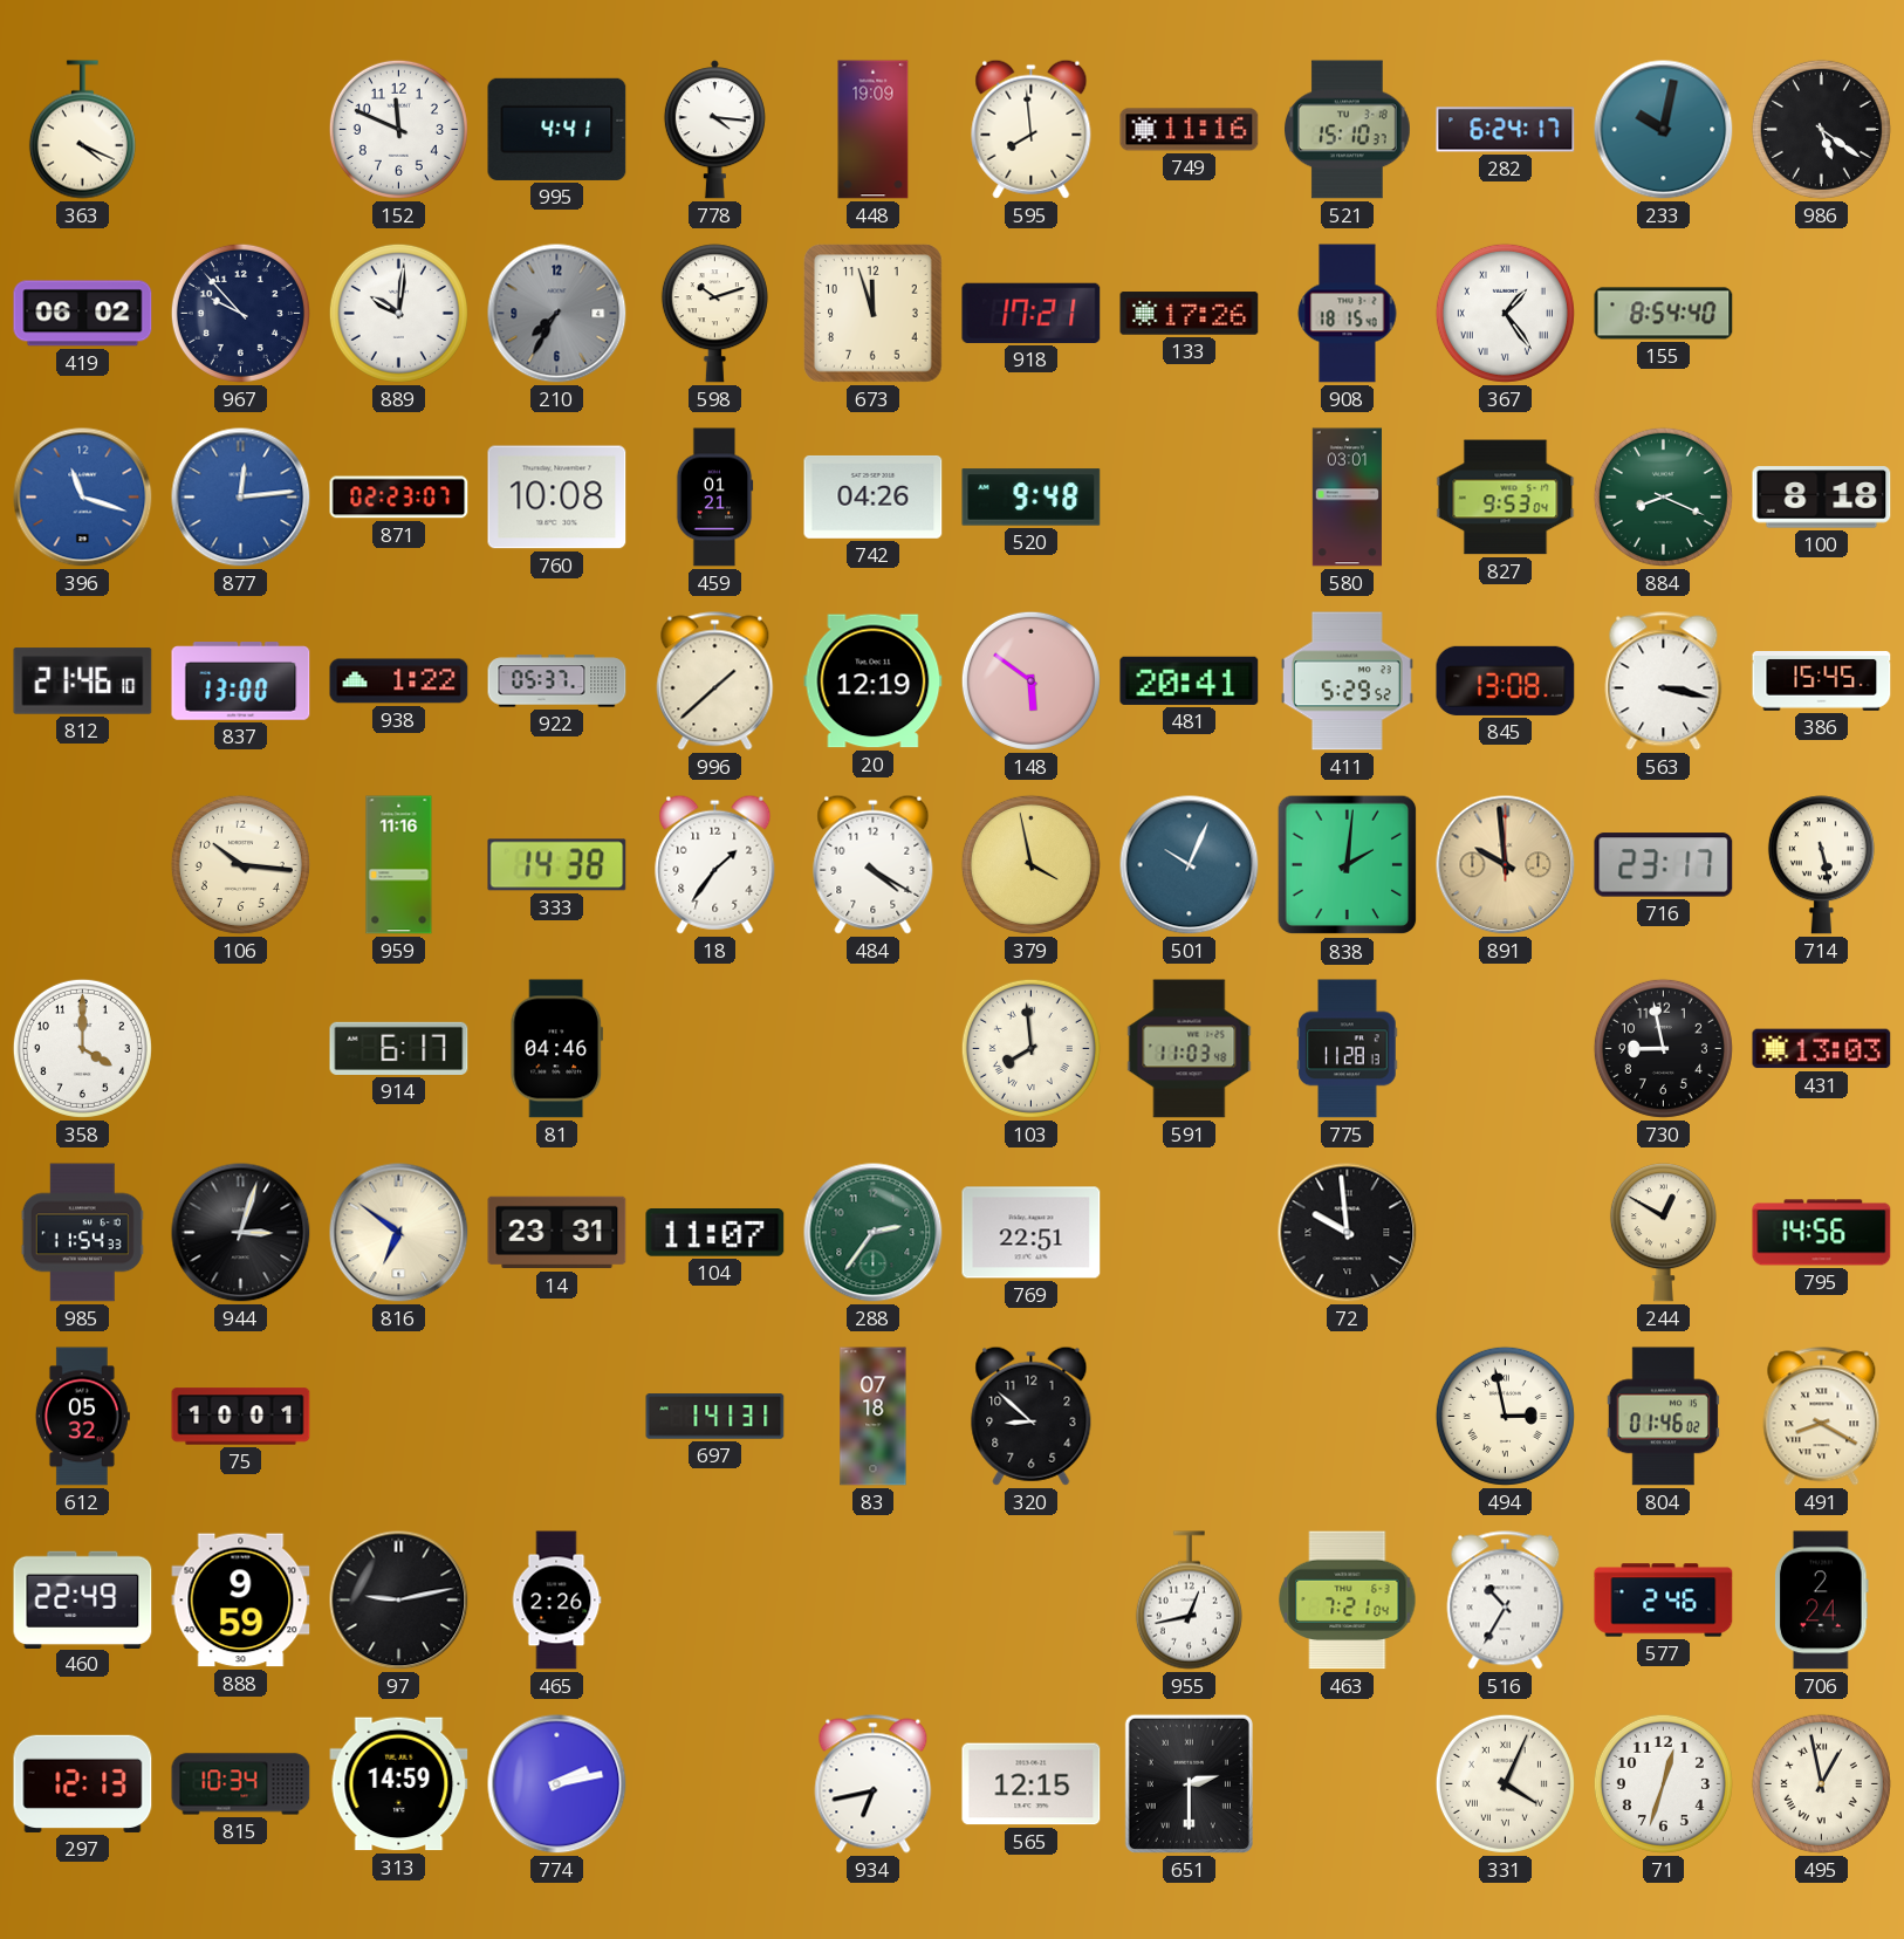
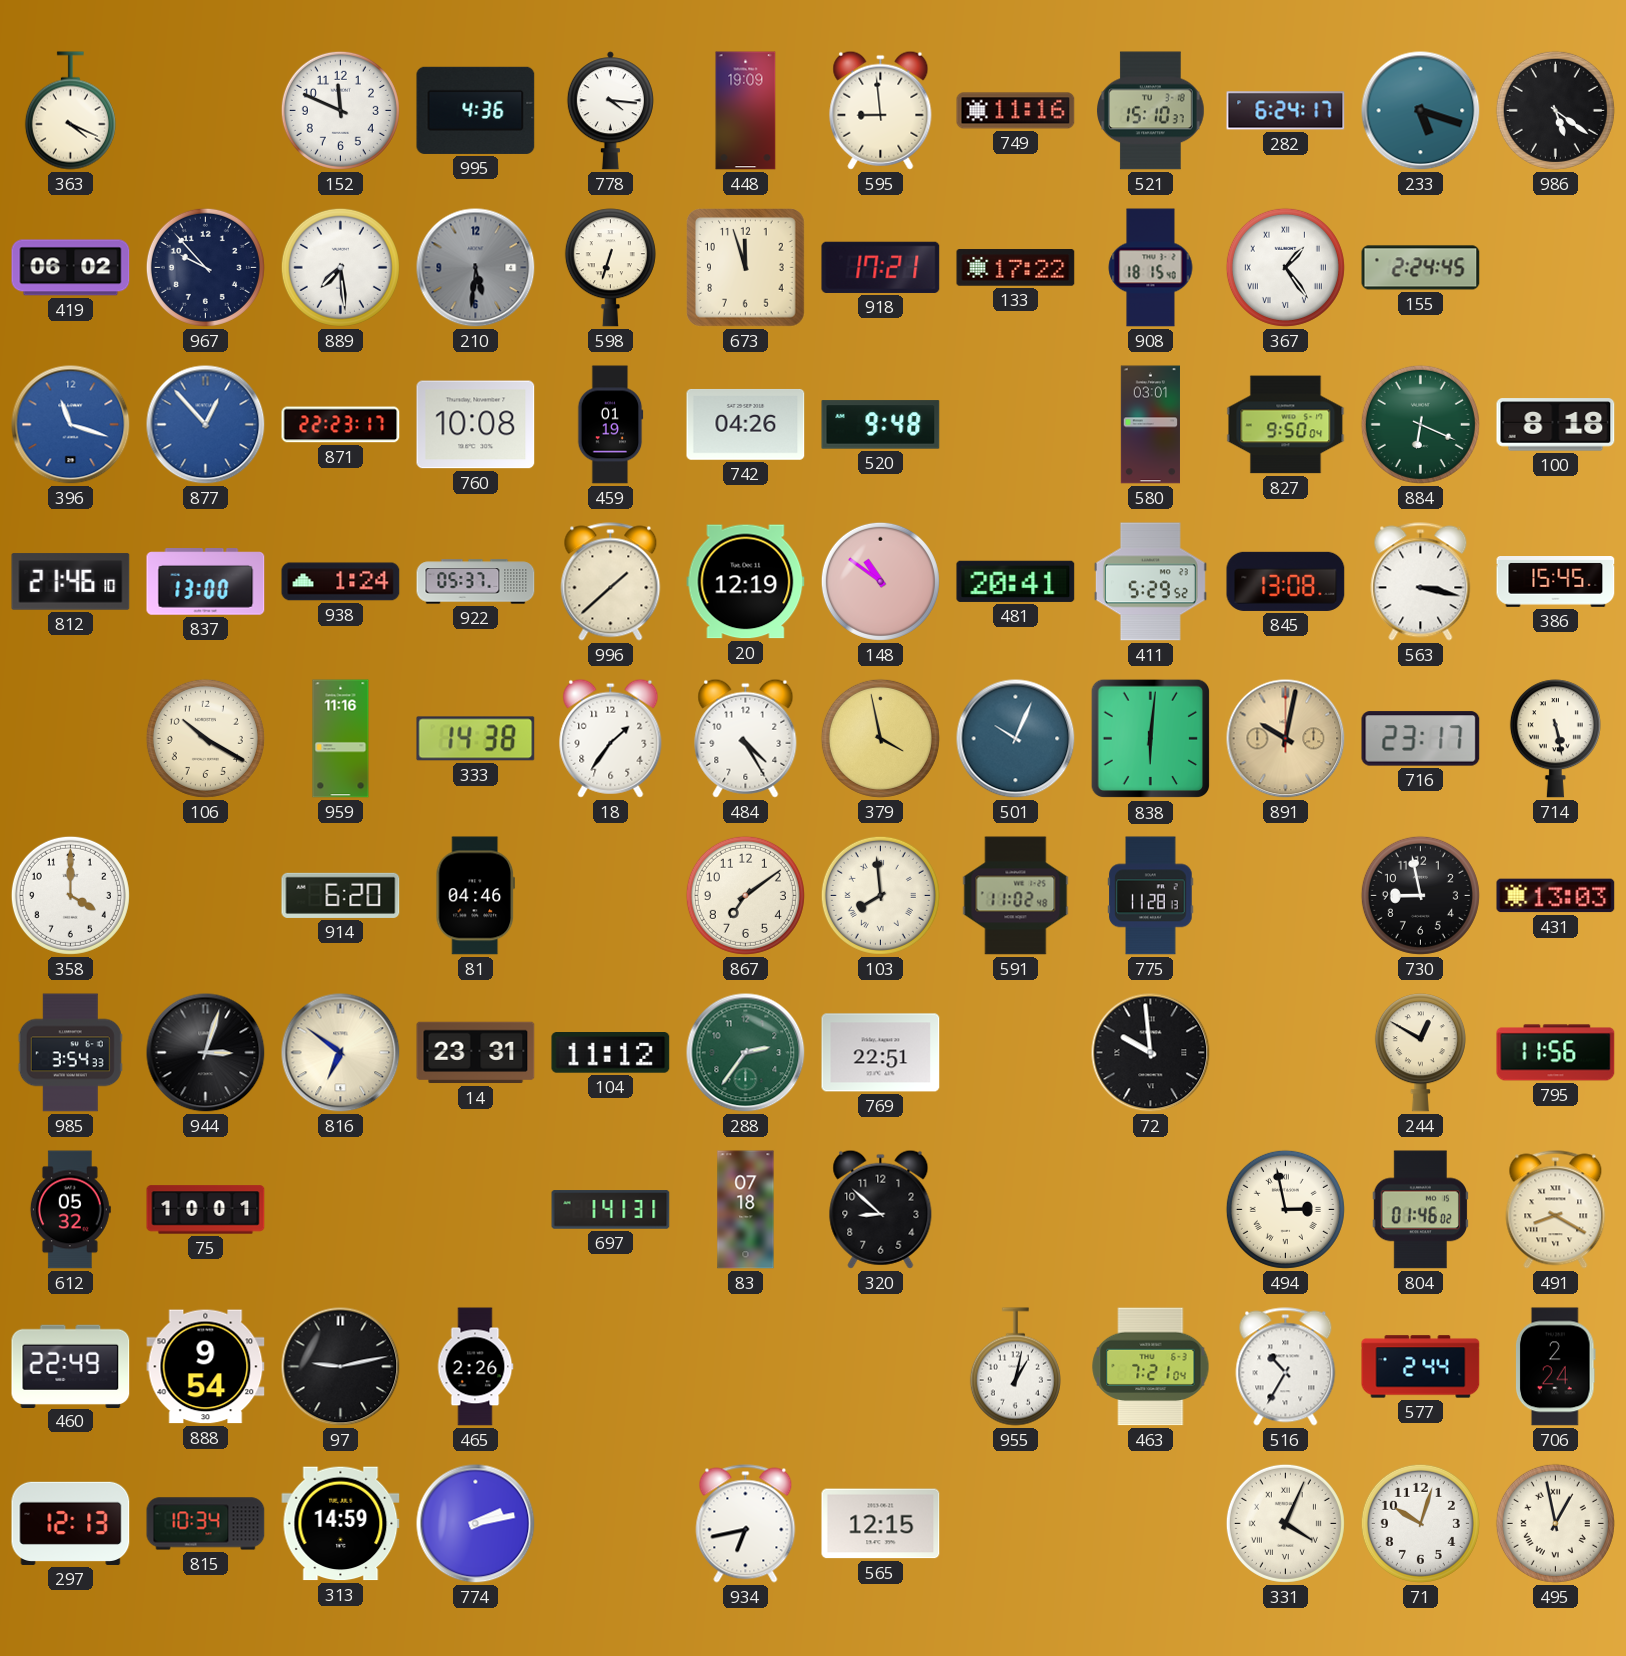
995: 4:41 -> 4:36
595: 7:59 -> 8:59
233: 10:02 -> 5:18
889: 10:01 -> 7:29
210: 7:35 -> 5:31
598: 10:12 -> 6:33
133: 17:26 -> 17:22
155: 8:54 -> 2:24
877: 12:14 -> 12:53
871: 02:23 -> 22:23
459: 01:21 -> 01:19
827: 9:53 -> 9:50
884: 8:19 -> 6:19
938: 1:22 -> 1:24
148: 5:51 -> 10:51
106: 10:16 -> 10:20
484: 4:20 -> 4:25
838: 2:01 -> 6:01
891: 9:59 -> 10:02
914: 6:17 -> 6:20
867: none -> 7:09
591: 11:03 -> 11:02
985: 11:54 -> 3:54
104: 11:07 -> 11:12
795: 14:56 -> 11:56
888: 9:59 -> 9:54
955: 12:43 -> 1:02
577: 2:46 -> 2:44
651: 2:30 -> none
71: 12:33 -> 10:03
